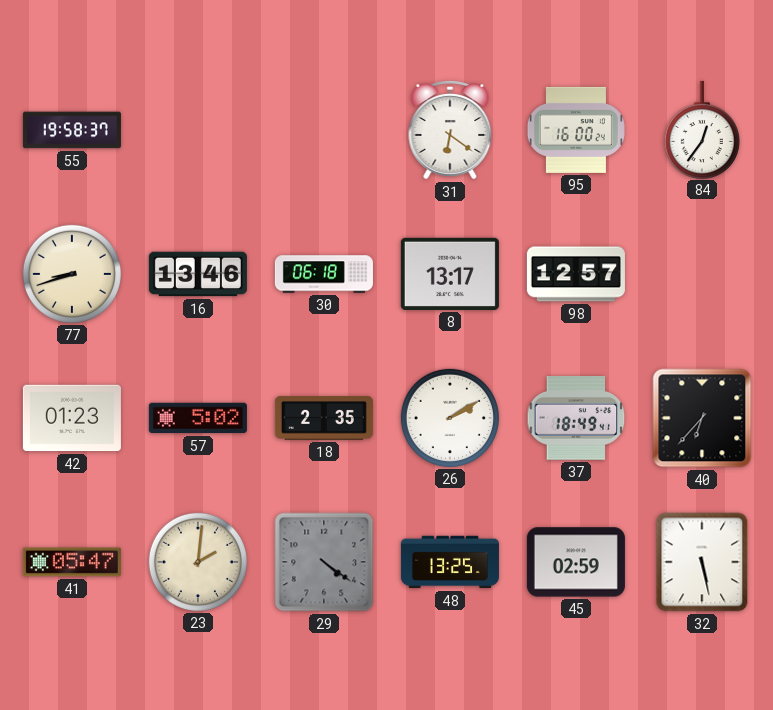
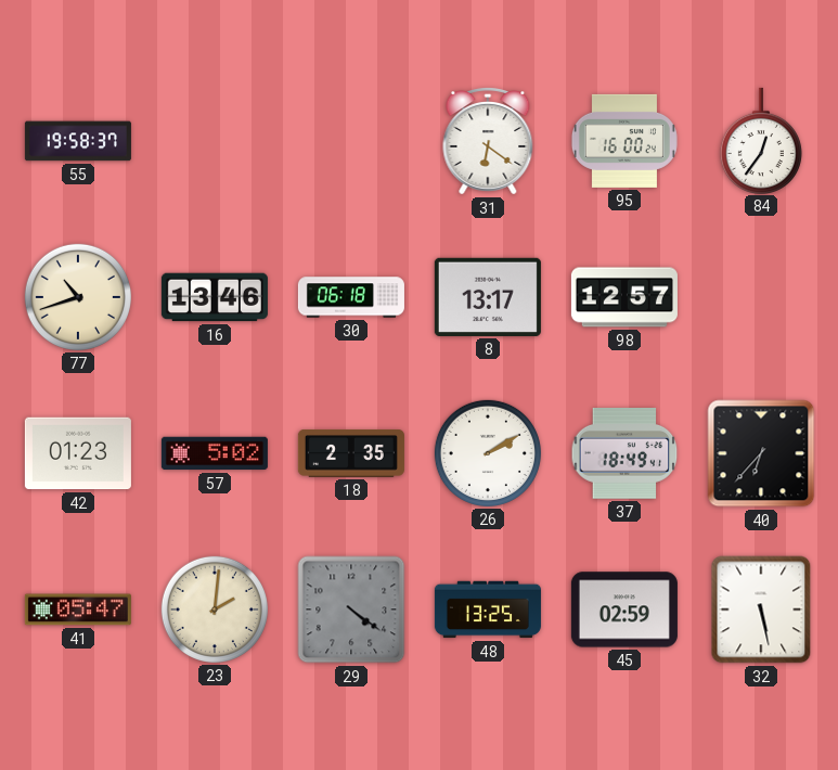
77: 8:42 -> 10:42
